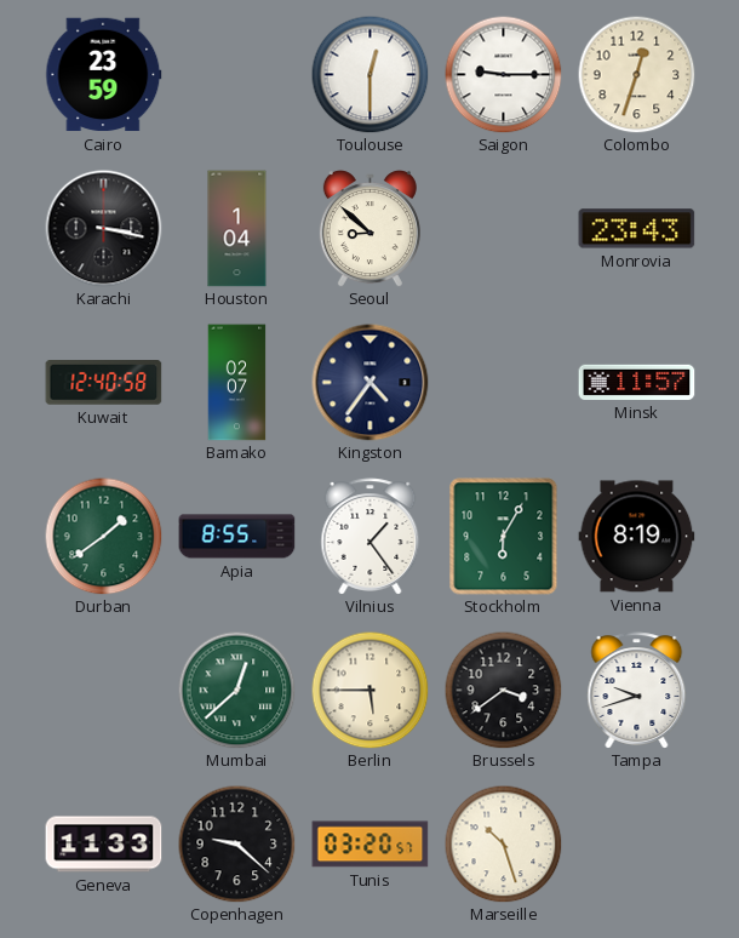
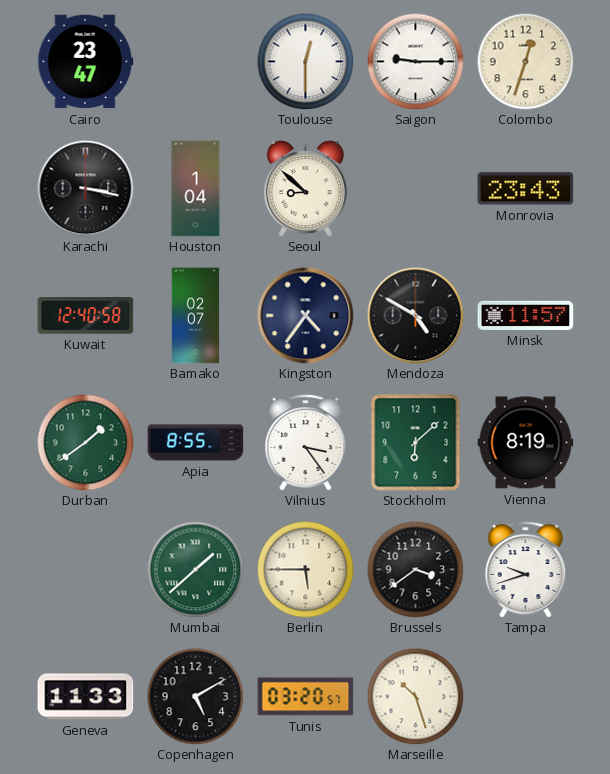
Cairo: 23:59 -> 23:47
Mendoza: none -> 4:50
Vilnius: 1:24 -> 3:24
Stockholm: 6:05 -> 6:08
Mumbai: 12:38 -> 1:38
Copenhagen: 9:22 -> 5:10
